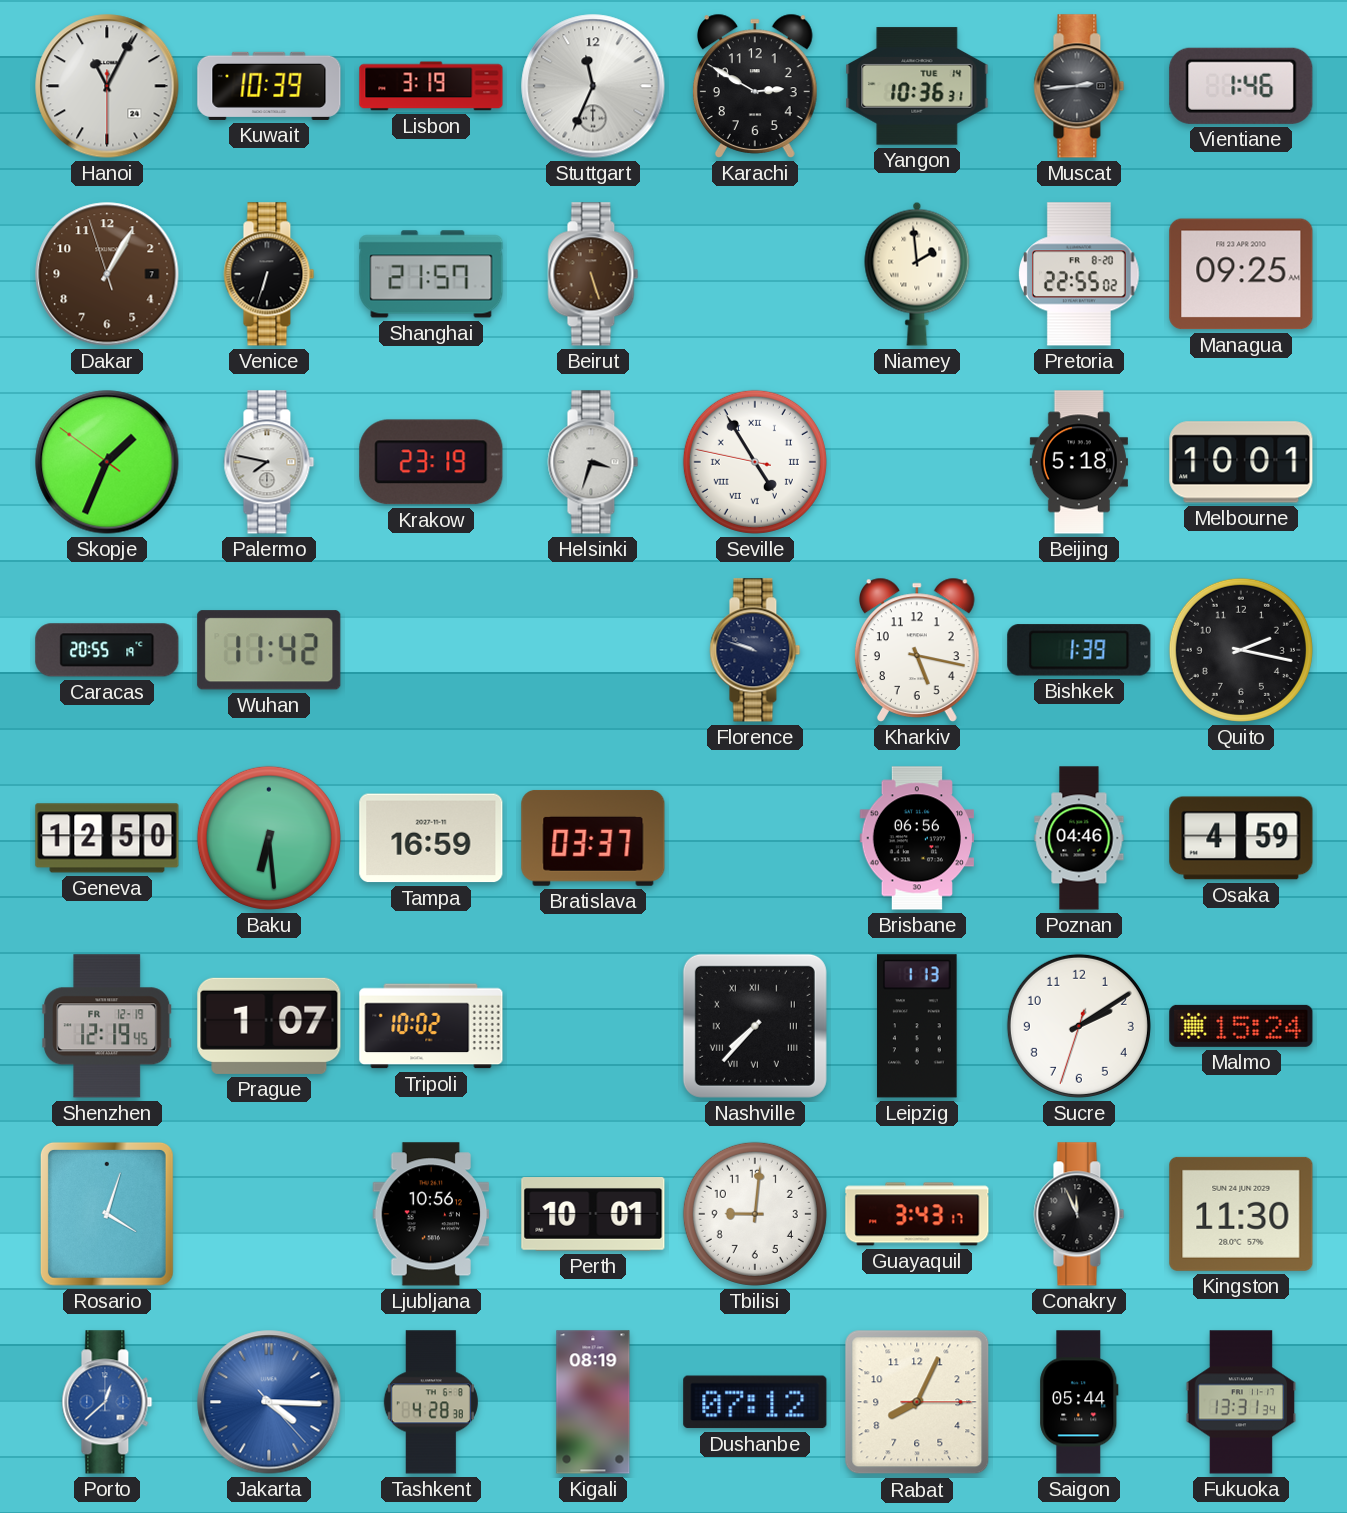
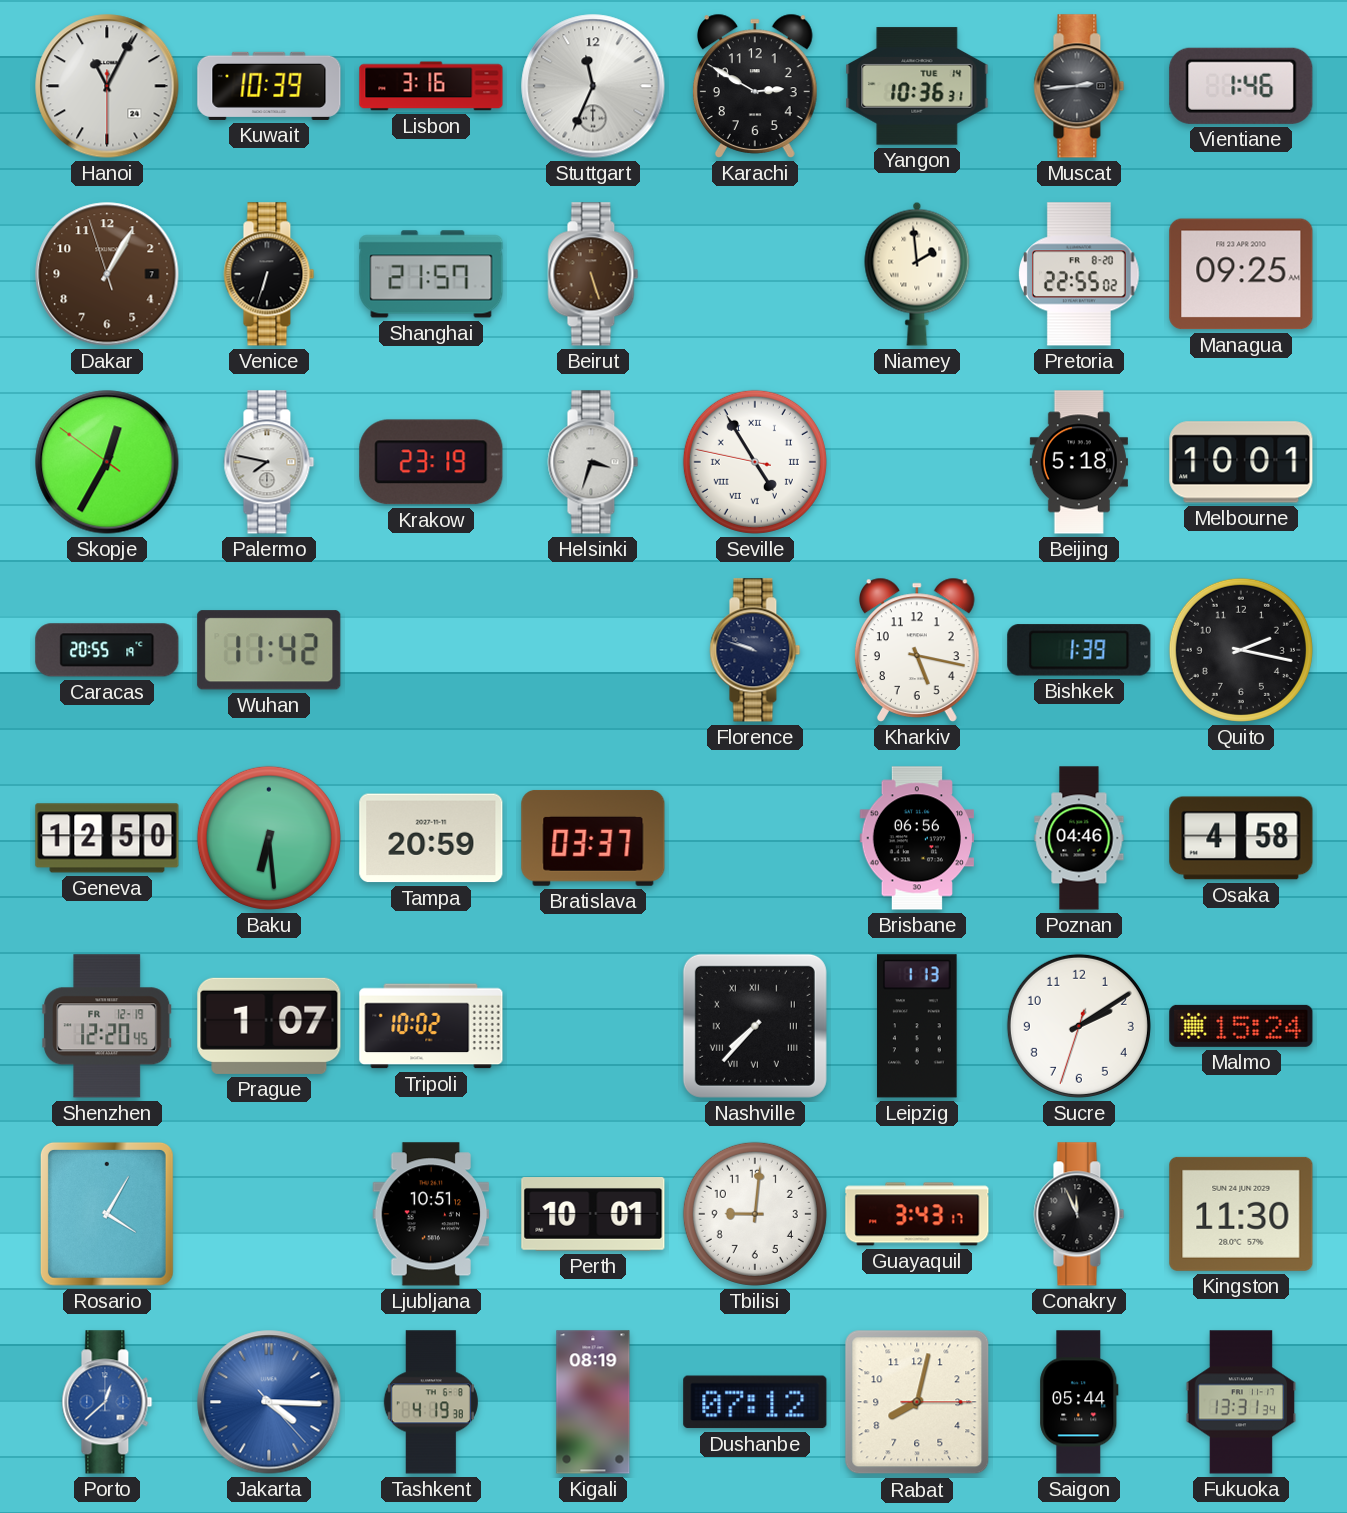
Lisbon: 3:19 -> 3:16
Skopje: 1:33 -> 12:34
Tampa: 16:59 -> 20:59
Osaka: 4:59 -> 4:58
Shenzhen: 12:19 -> 12:20
Rosario: 4:03 -> 4:05
Ljubljana: 10:56 -> 10:51
Tashkent: 4:28 -> 4:19
Rabat: 8:04 -> 8:02
